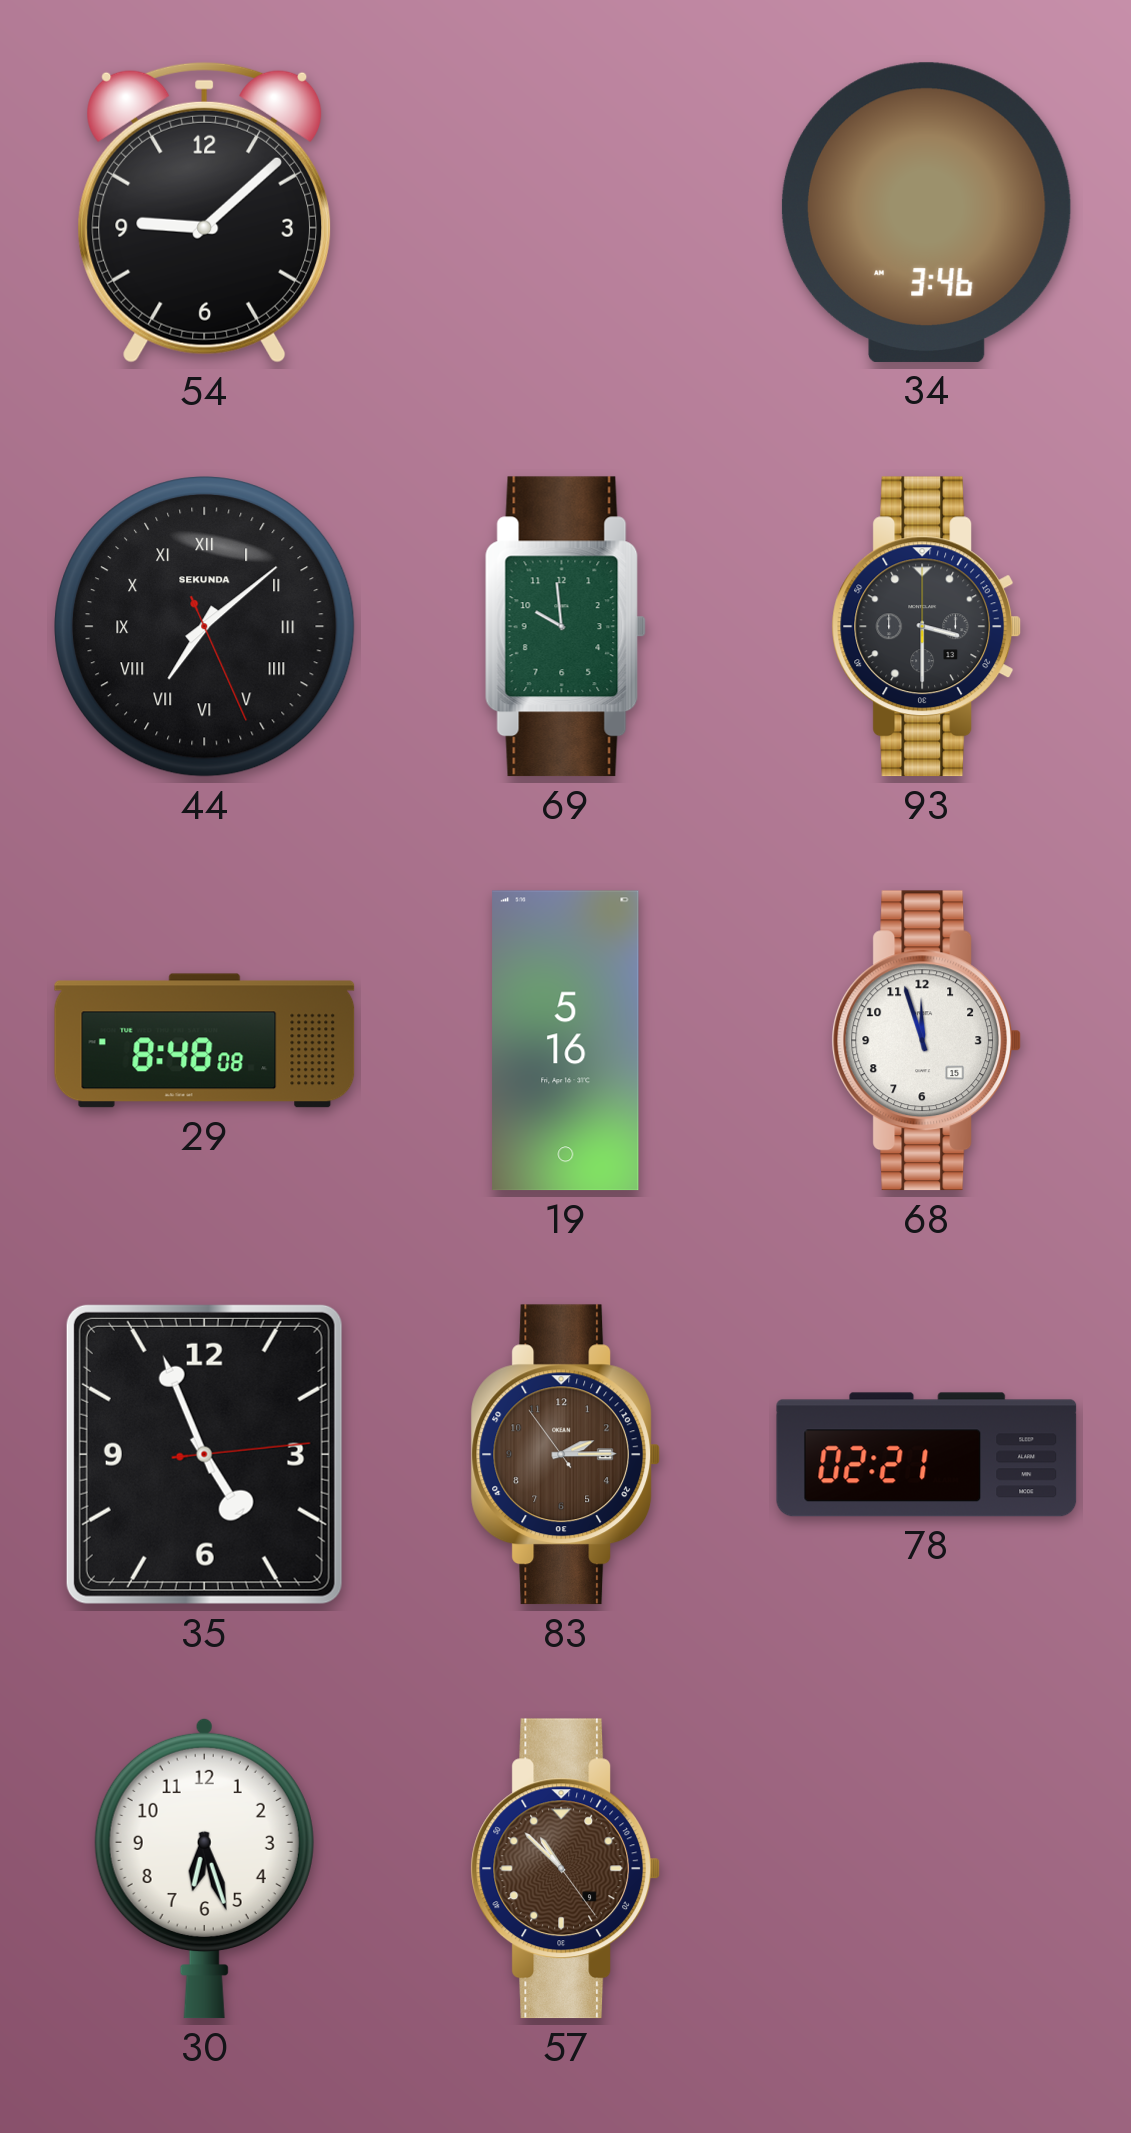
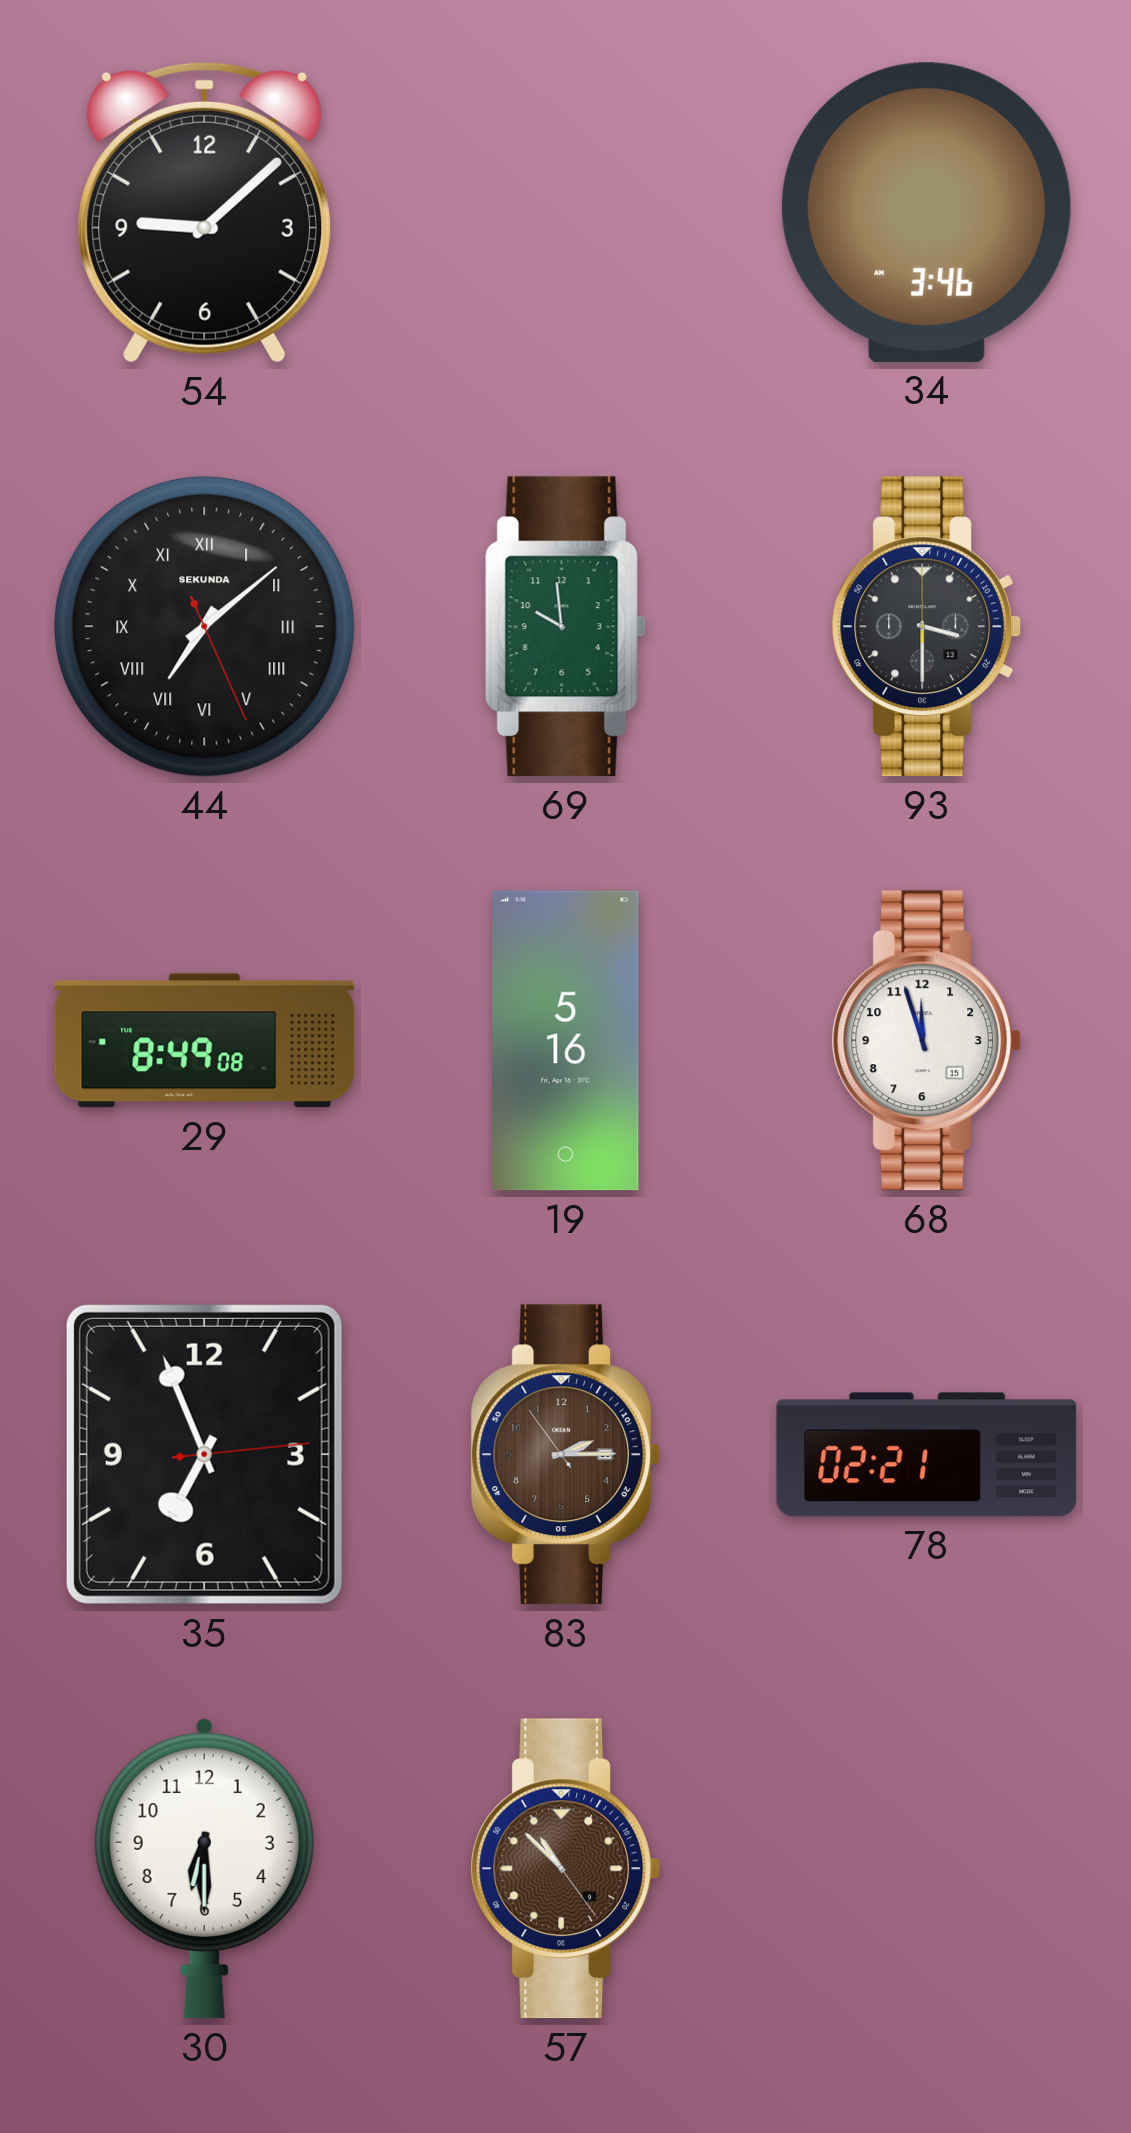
29: 8:48 -> 8:49
35: 4:56 -> 6:56
30: 6:27 -> 6:30
